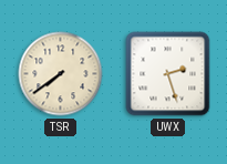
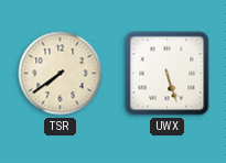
UWX: 2:27 -> 5:27
